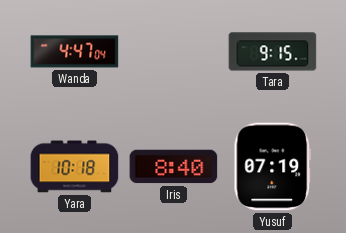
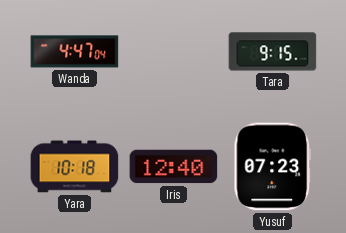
Iris: 8:40 -> 12:40
Yusuf: 07:19 -> 07:23
